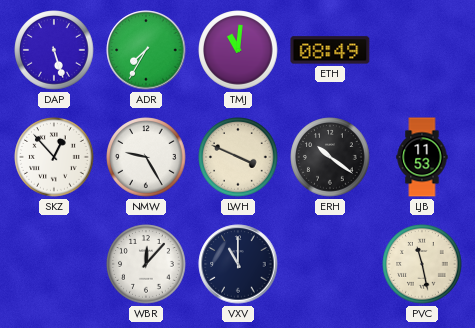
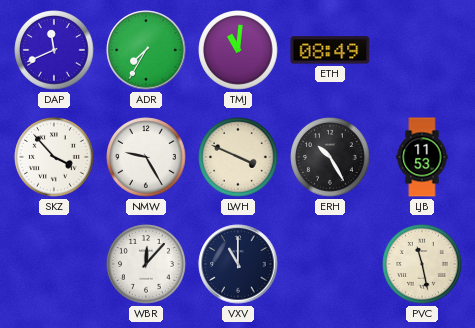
DAP: 5:27 -> 11:41
SKZ: 12:53 -> 3:53
ERH: 10:21 -> 10:25
